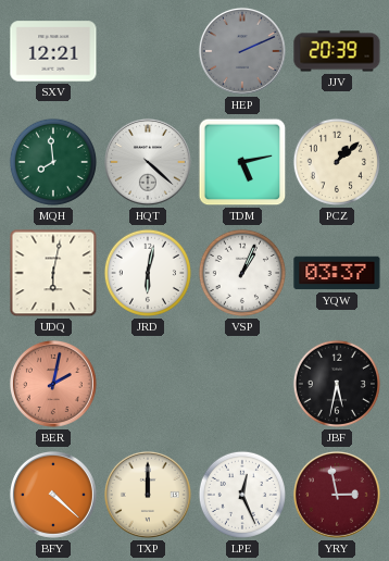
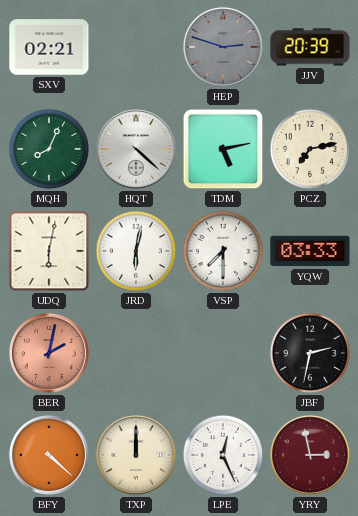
SXV: 12:21 -> 02:21
HEP: 2:11 -> 2:48
MQH: 7:59 -> 8:04
PCZ: 1:08 -> 7:13
VSP: 1:04 -> 7:30
YQW: 03:37 -> 03:33
JBF: 5:32 -> 2:32
